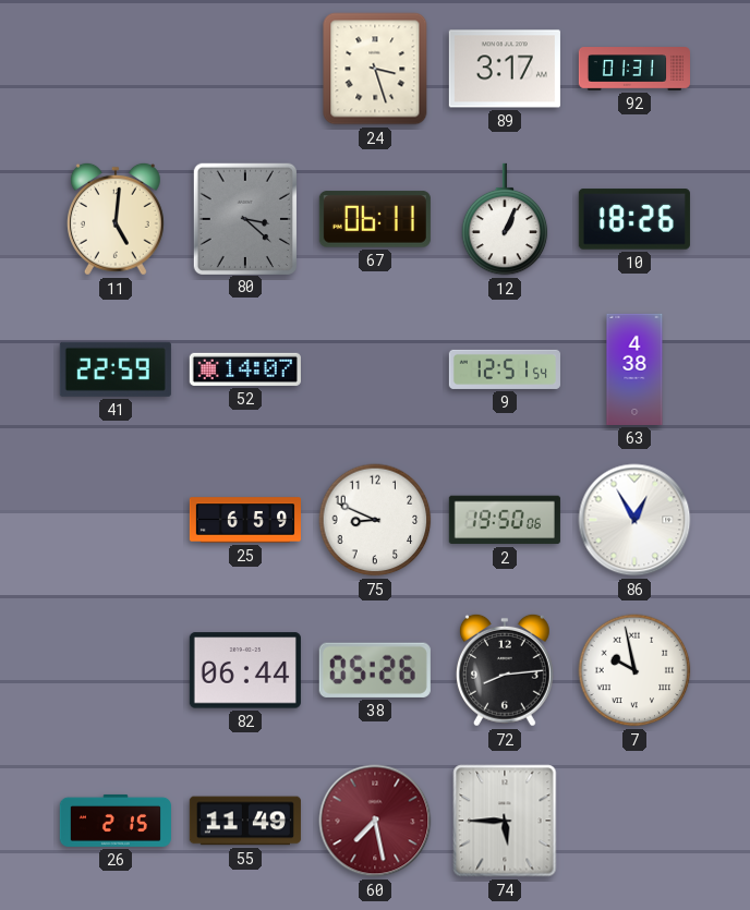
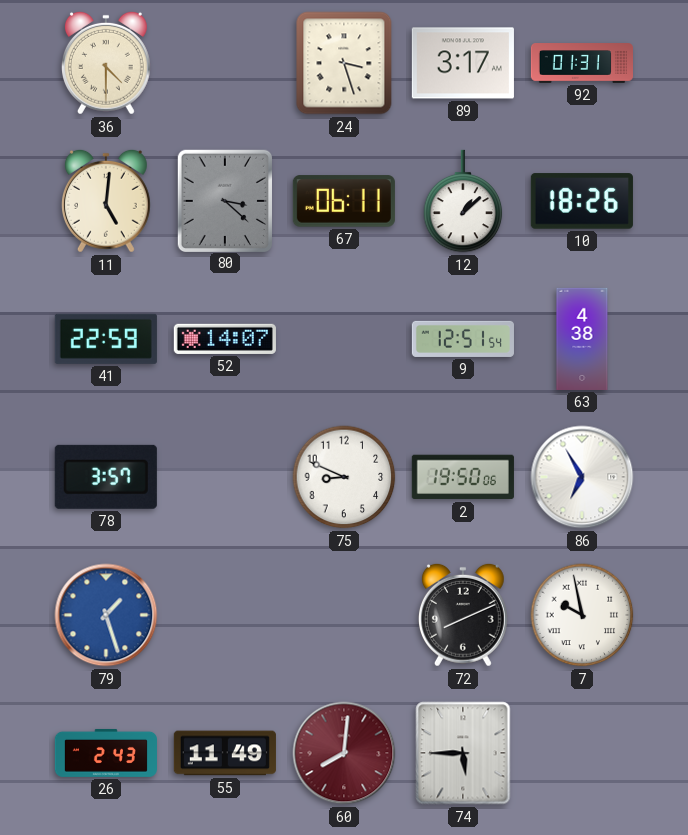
36: none -> 4:30
12: 1:04 -> 1:08
78: none -> 3:57
25: 6:59 -> none
86: 12:55 -> 6:55
79: none -> 1:27
82: 06:44 -> none
38: 05:26 -> none
72: 8:14 -> 8:11
26: 2:15 -> 2:43
60: 7:28 -> 8:01
